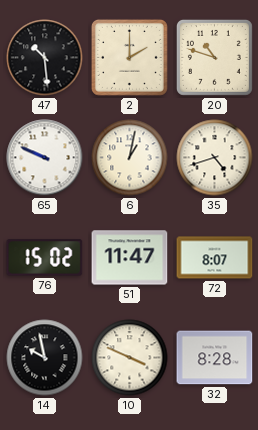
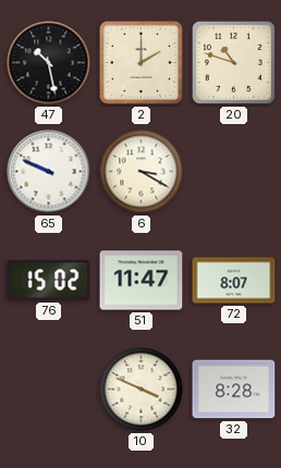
47: 10:29 -> 10:28
6: 1:02 -> 3:20
35: 4:42 -> none
14: 9:58 -> none
